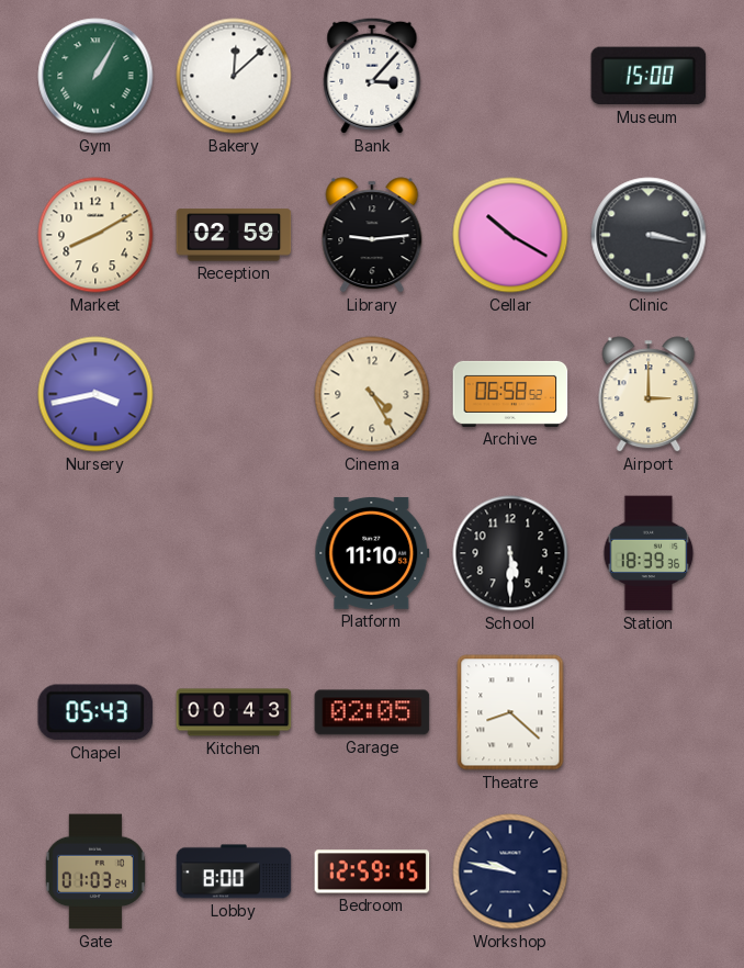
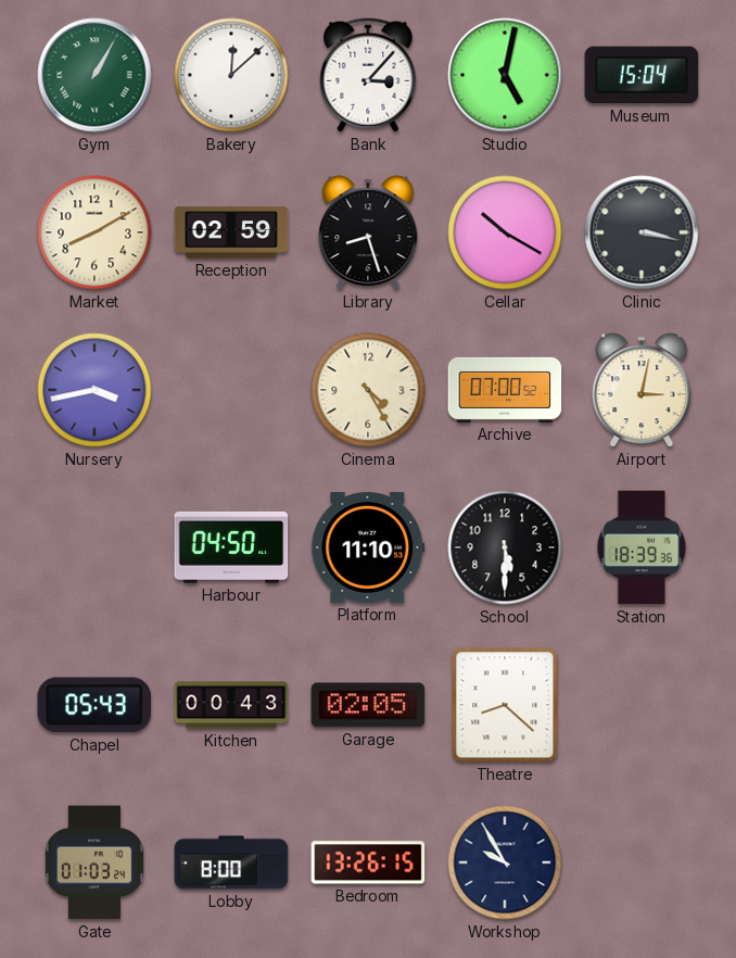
Studio: none -> 5:02
Museum: 15:00 -> 15:04
Library: 9:14 -> 8:27
Archive: 06:58 -> 07:00
Airport: 3:00 -> 3:02
Harbour: none -> 04:50
Bedroom: 12:59 -> 13:26
Workshop: 9:47 -> 9:55
